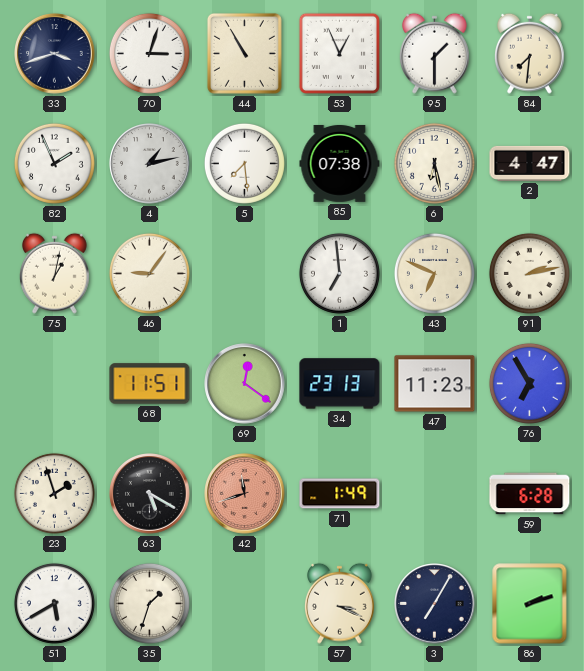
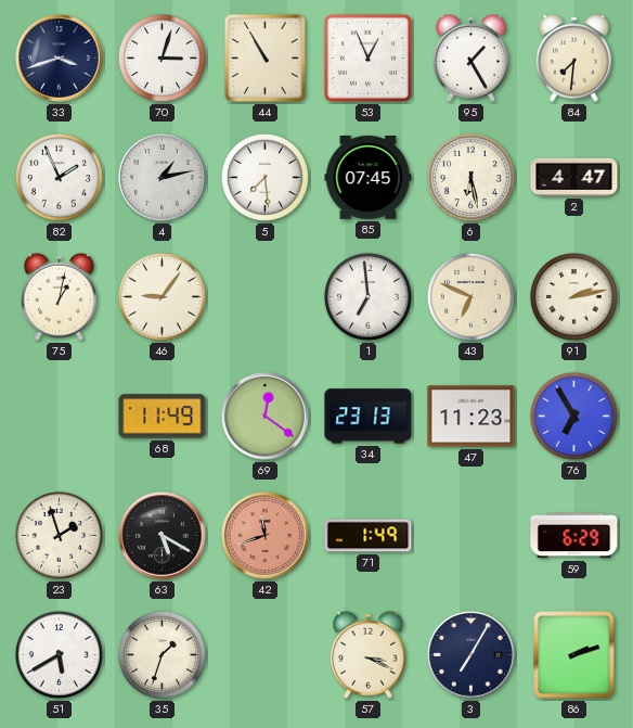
95: 1:30 -> 1:25
85: 07:38 -> 07:45
68: 11:51 -> 11:49
59: 6:28 -> 6:29
